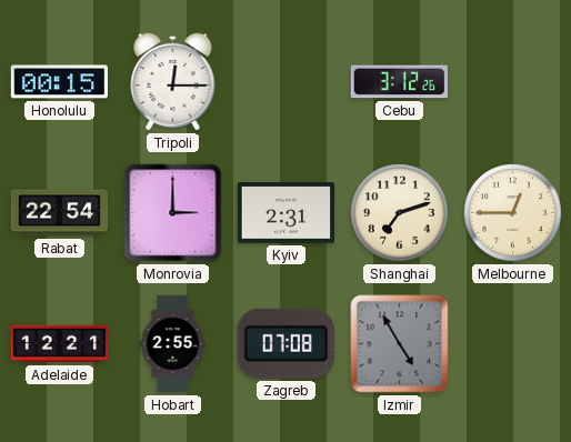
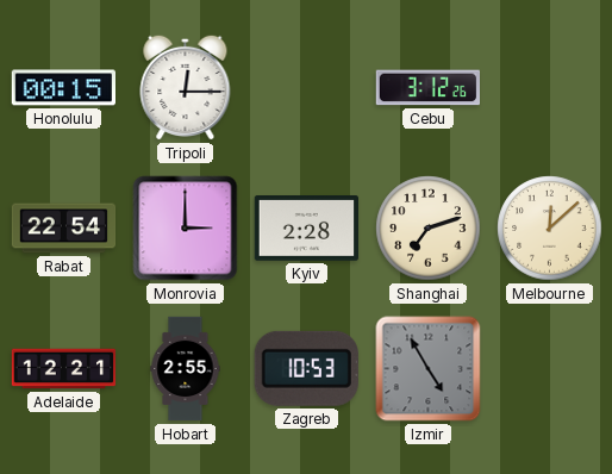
Kyiv: 2:31 -> 2:28
Melbourne: 12:45 -> 12:08
Zagreb: 07:08 -> 10:53
